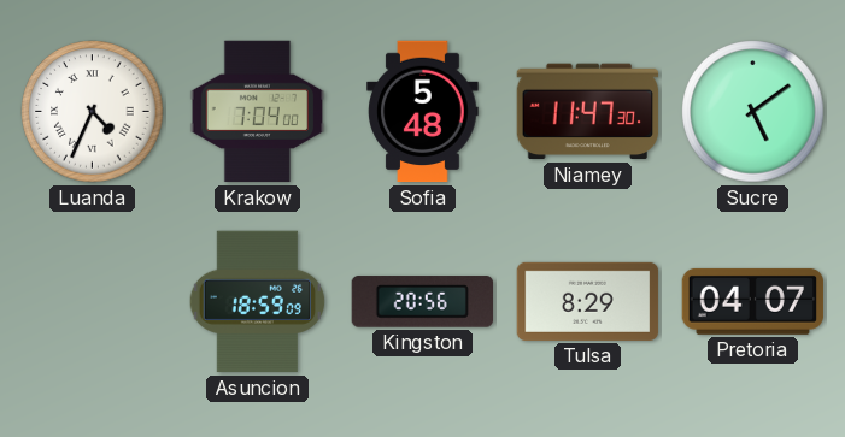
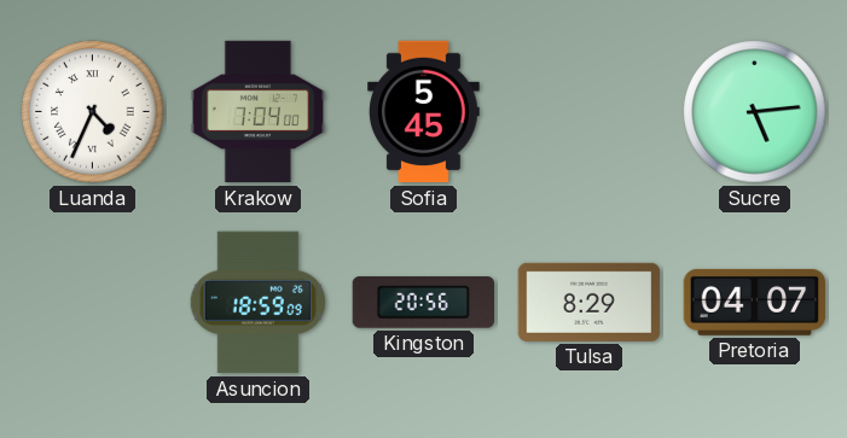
Sofia: 5:48 -> 5:45
Niamey: 11:47 -> none
Sucre: 5:09 -> 5:14
